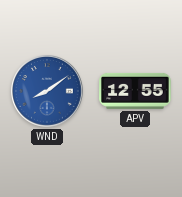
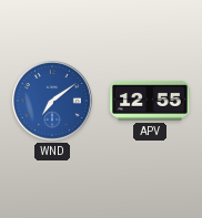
WND: 8:09 -> 7:09
